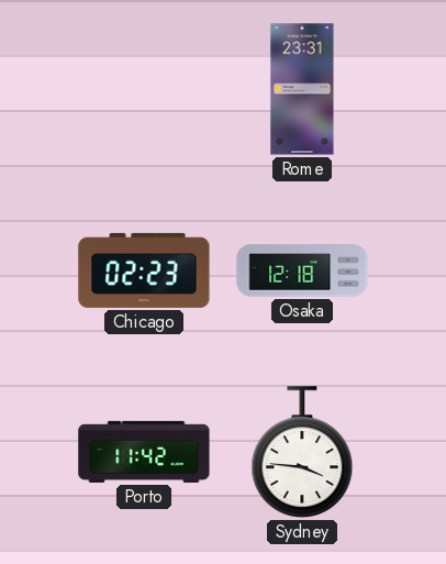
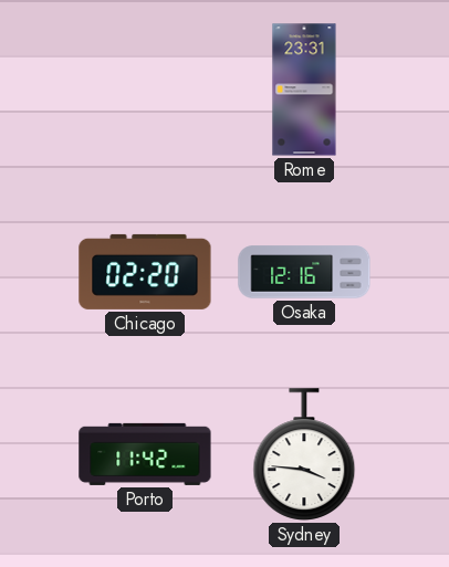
Chicago: 02:23 -> 02:20
Osaka: 12:18 -> 12:16
